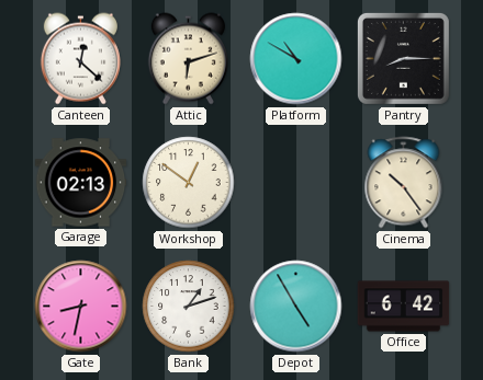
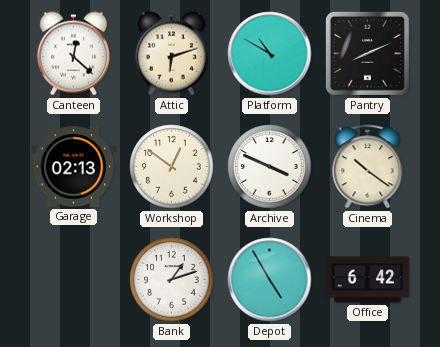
Pantry: 8:15 -> 8:11
Archive: none -> 3:49
Cinema: 10:24 -> 10:21
Gate: 8:32 -> none
